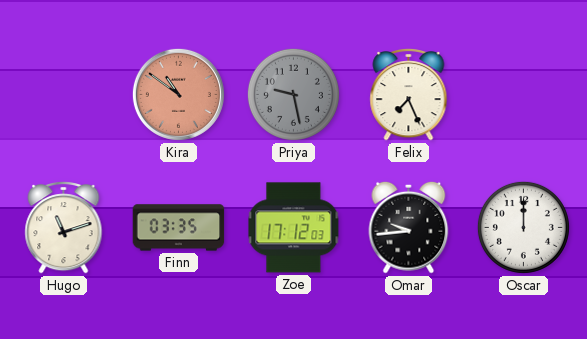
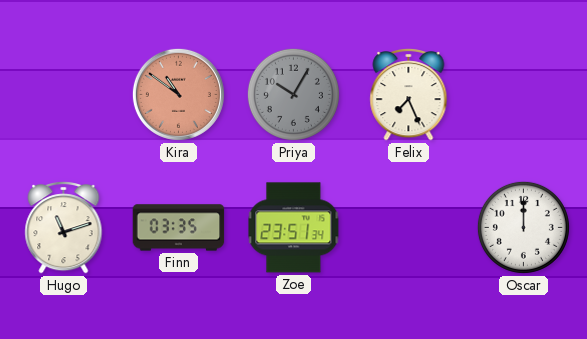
Priya: 9:28 -> 10:05
Zoe: 17:12 -> 23:51
Omar: 9:44 -> none
